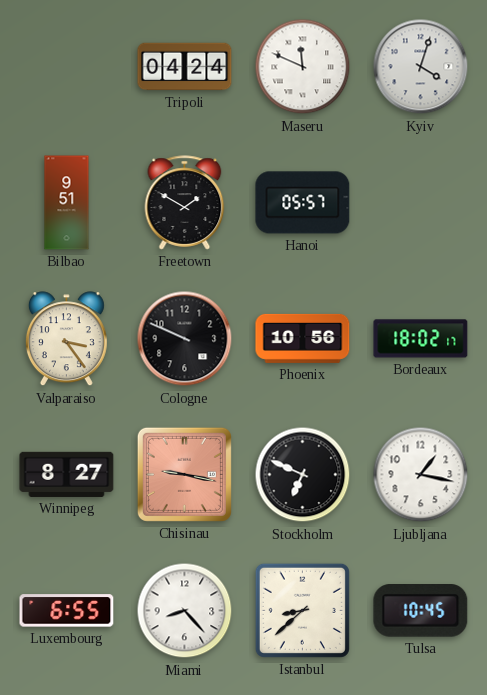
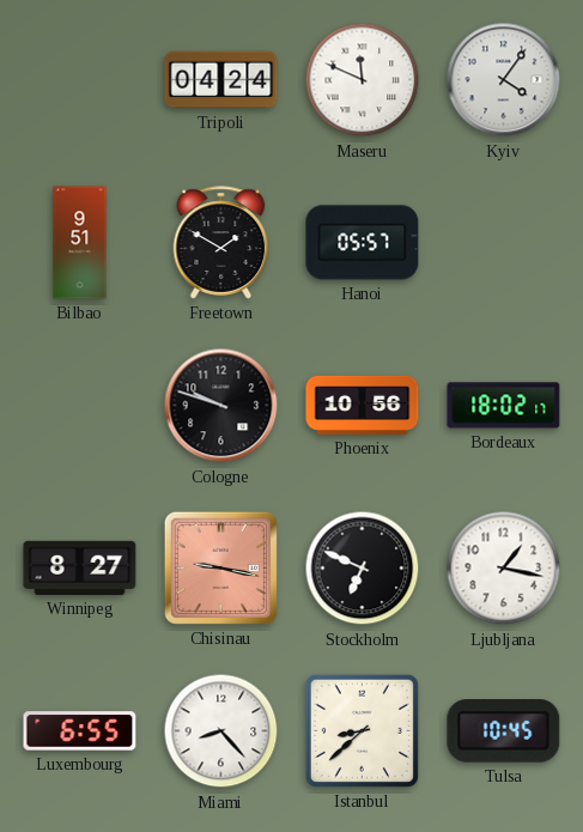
Kyiv: 4:03 -> 4:06
Valparaiso: 3:24 -> none
Cologne: 9:49 -> 9:48
